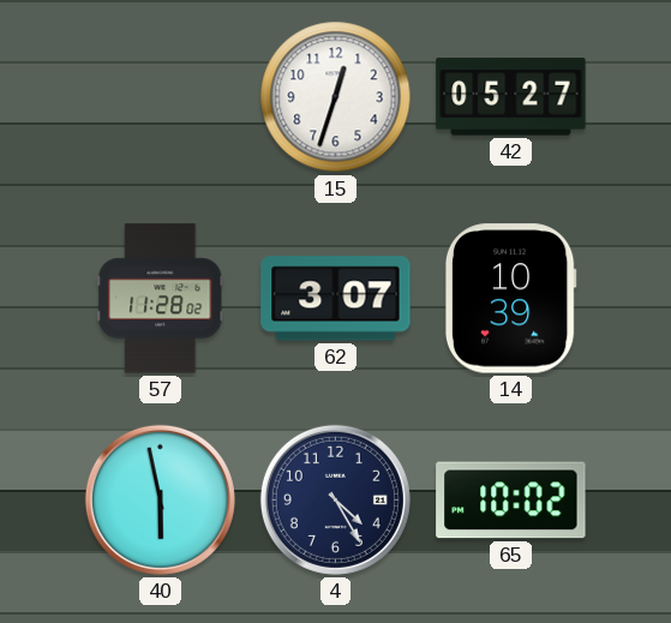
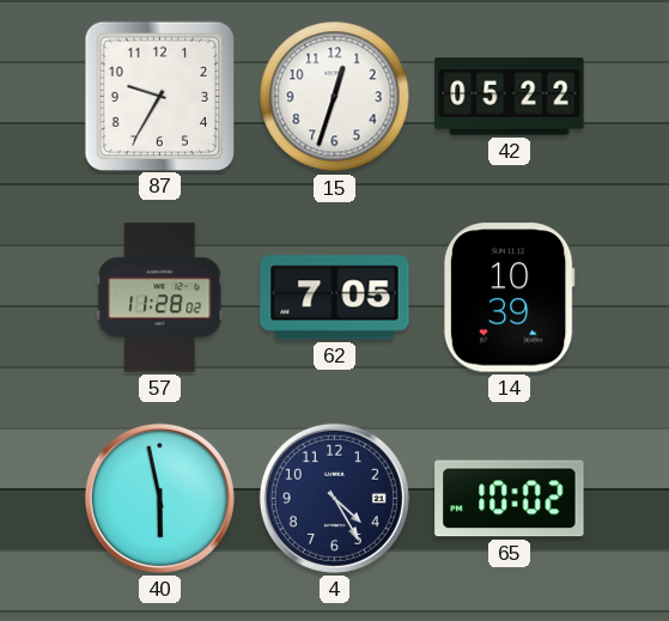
87: none -> 9:35
42: 05:27 -> 05:22
62: 3:07 -> 7:05
